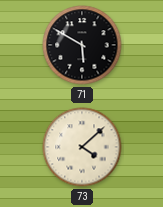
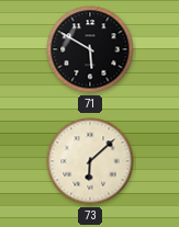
73: 4:08 -> 6:08
